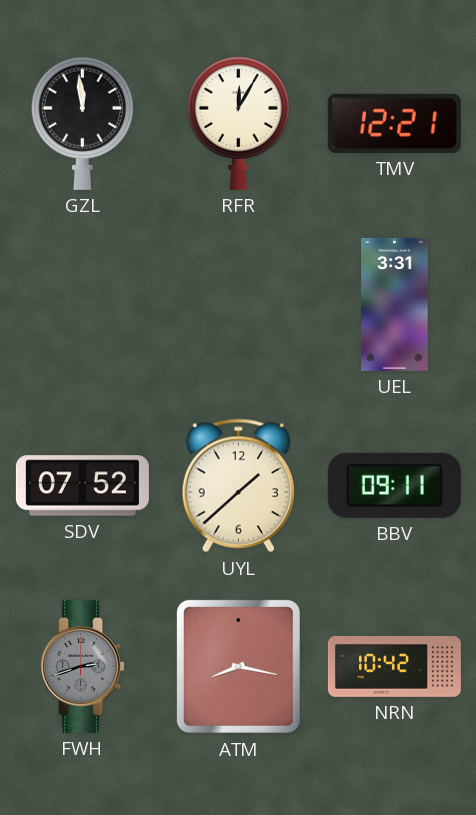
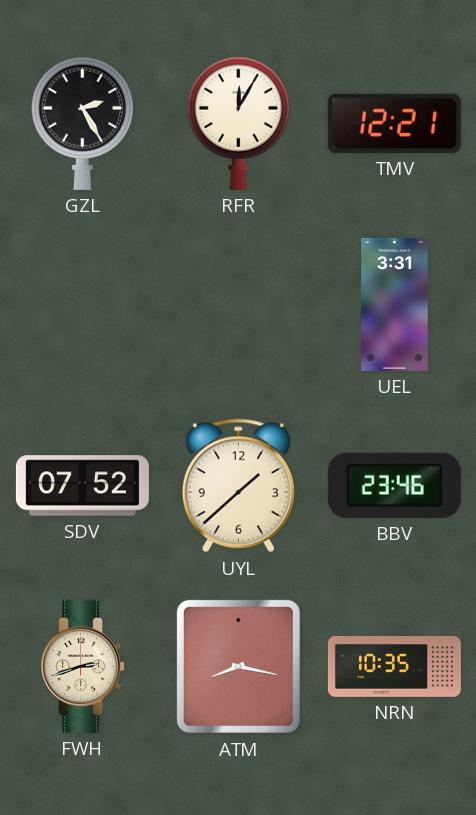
GZL: 11:59 -> 2:25
BBV: 09:11 -> 23:46
FWH dial: grey -> cream
NRN: 10:42 -> 10:35
